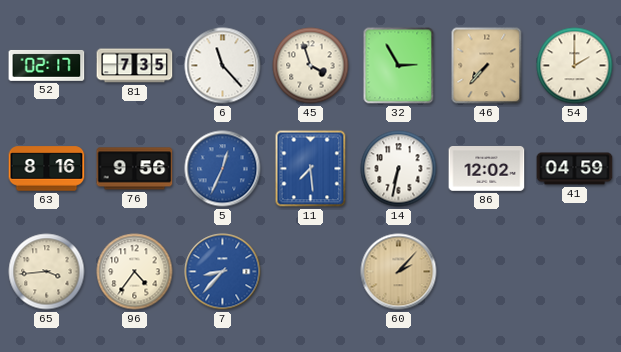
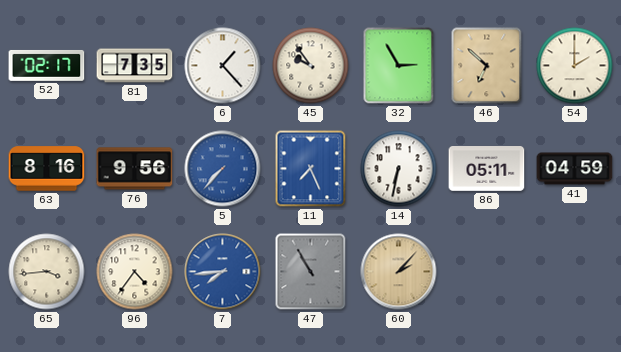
6: 11:23 -> 1:23
45: 3:57 -> 9:54
46: 7:37 -> 6:52
5: 12:34 -> 7:37
11: 7:29 -> 7:26
86: 12:02 -> 05:11
7: 8:37 -> 7:44
47: none -> 10:55
